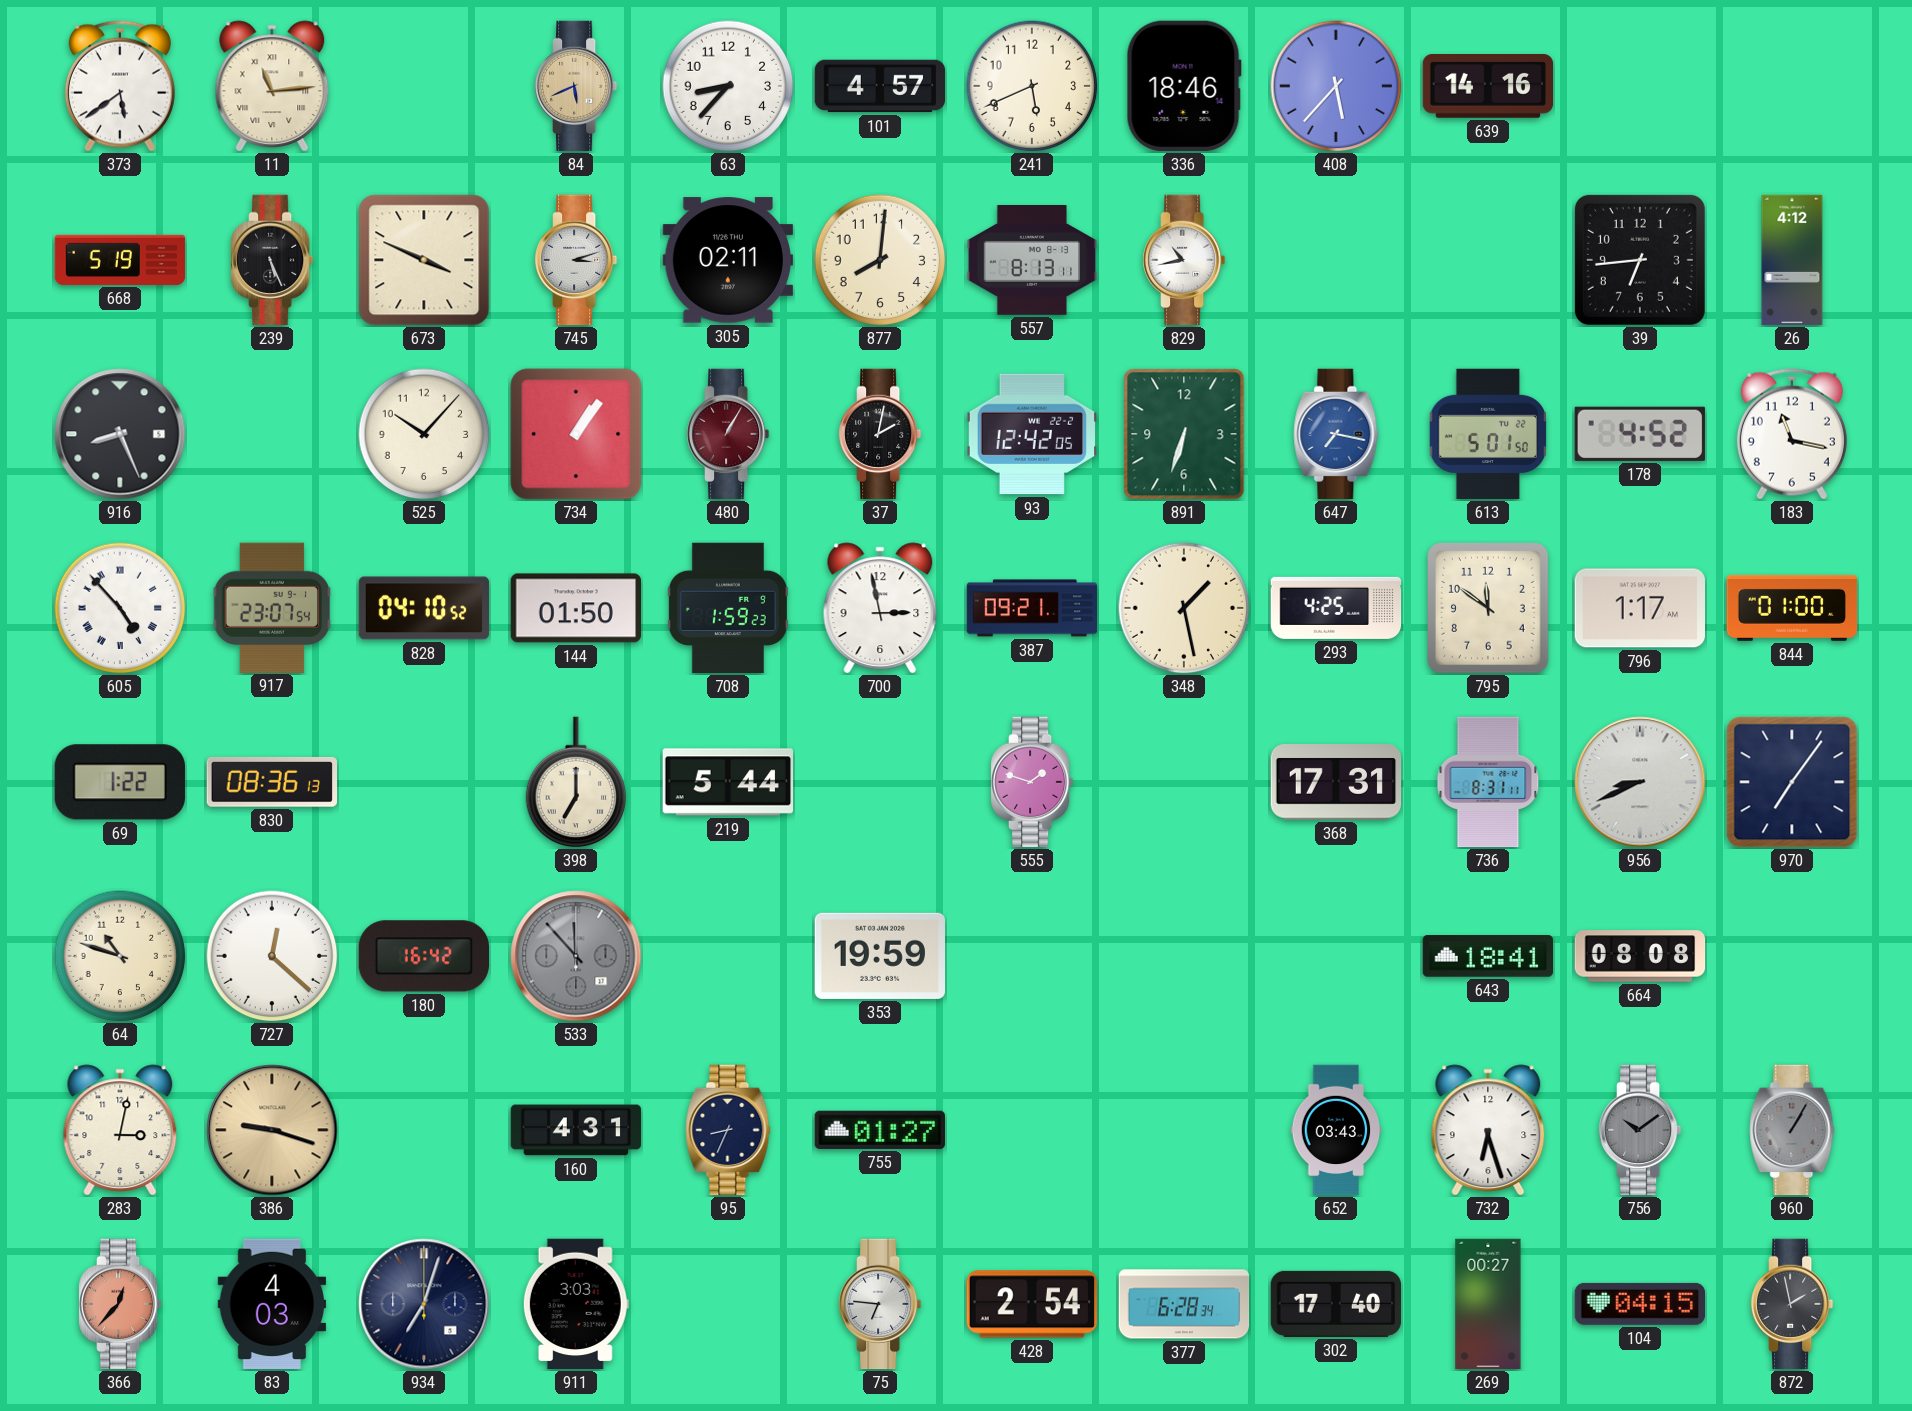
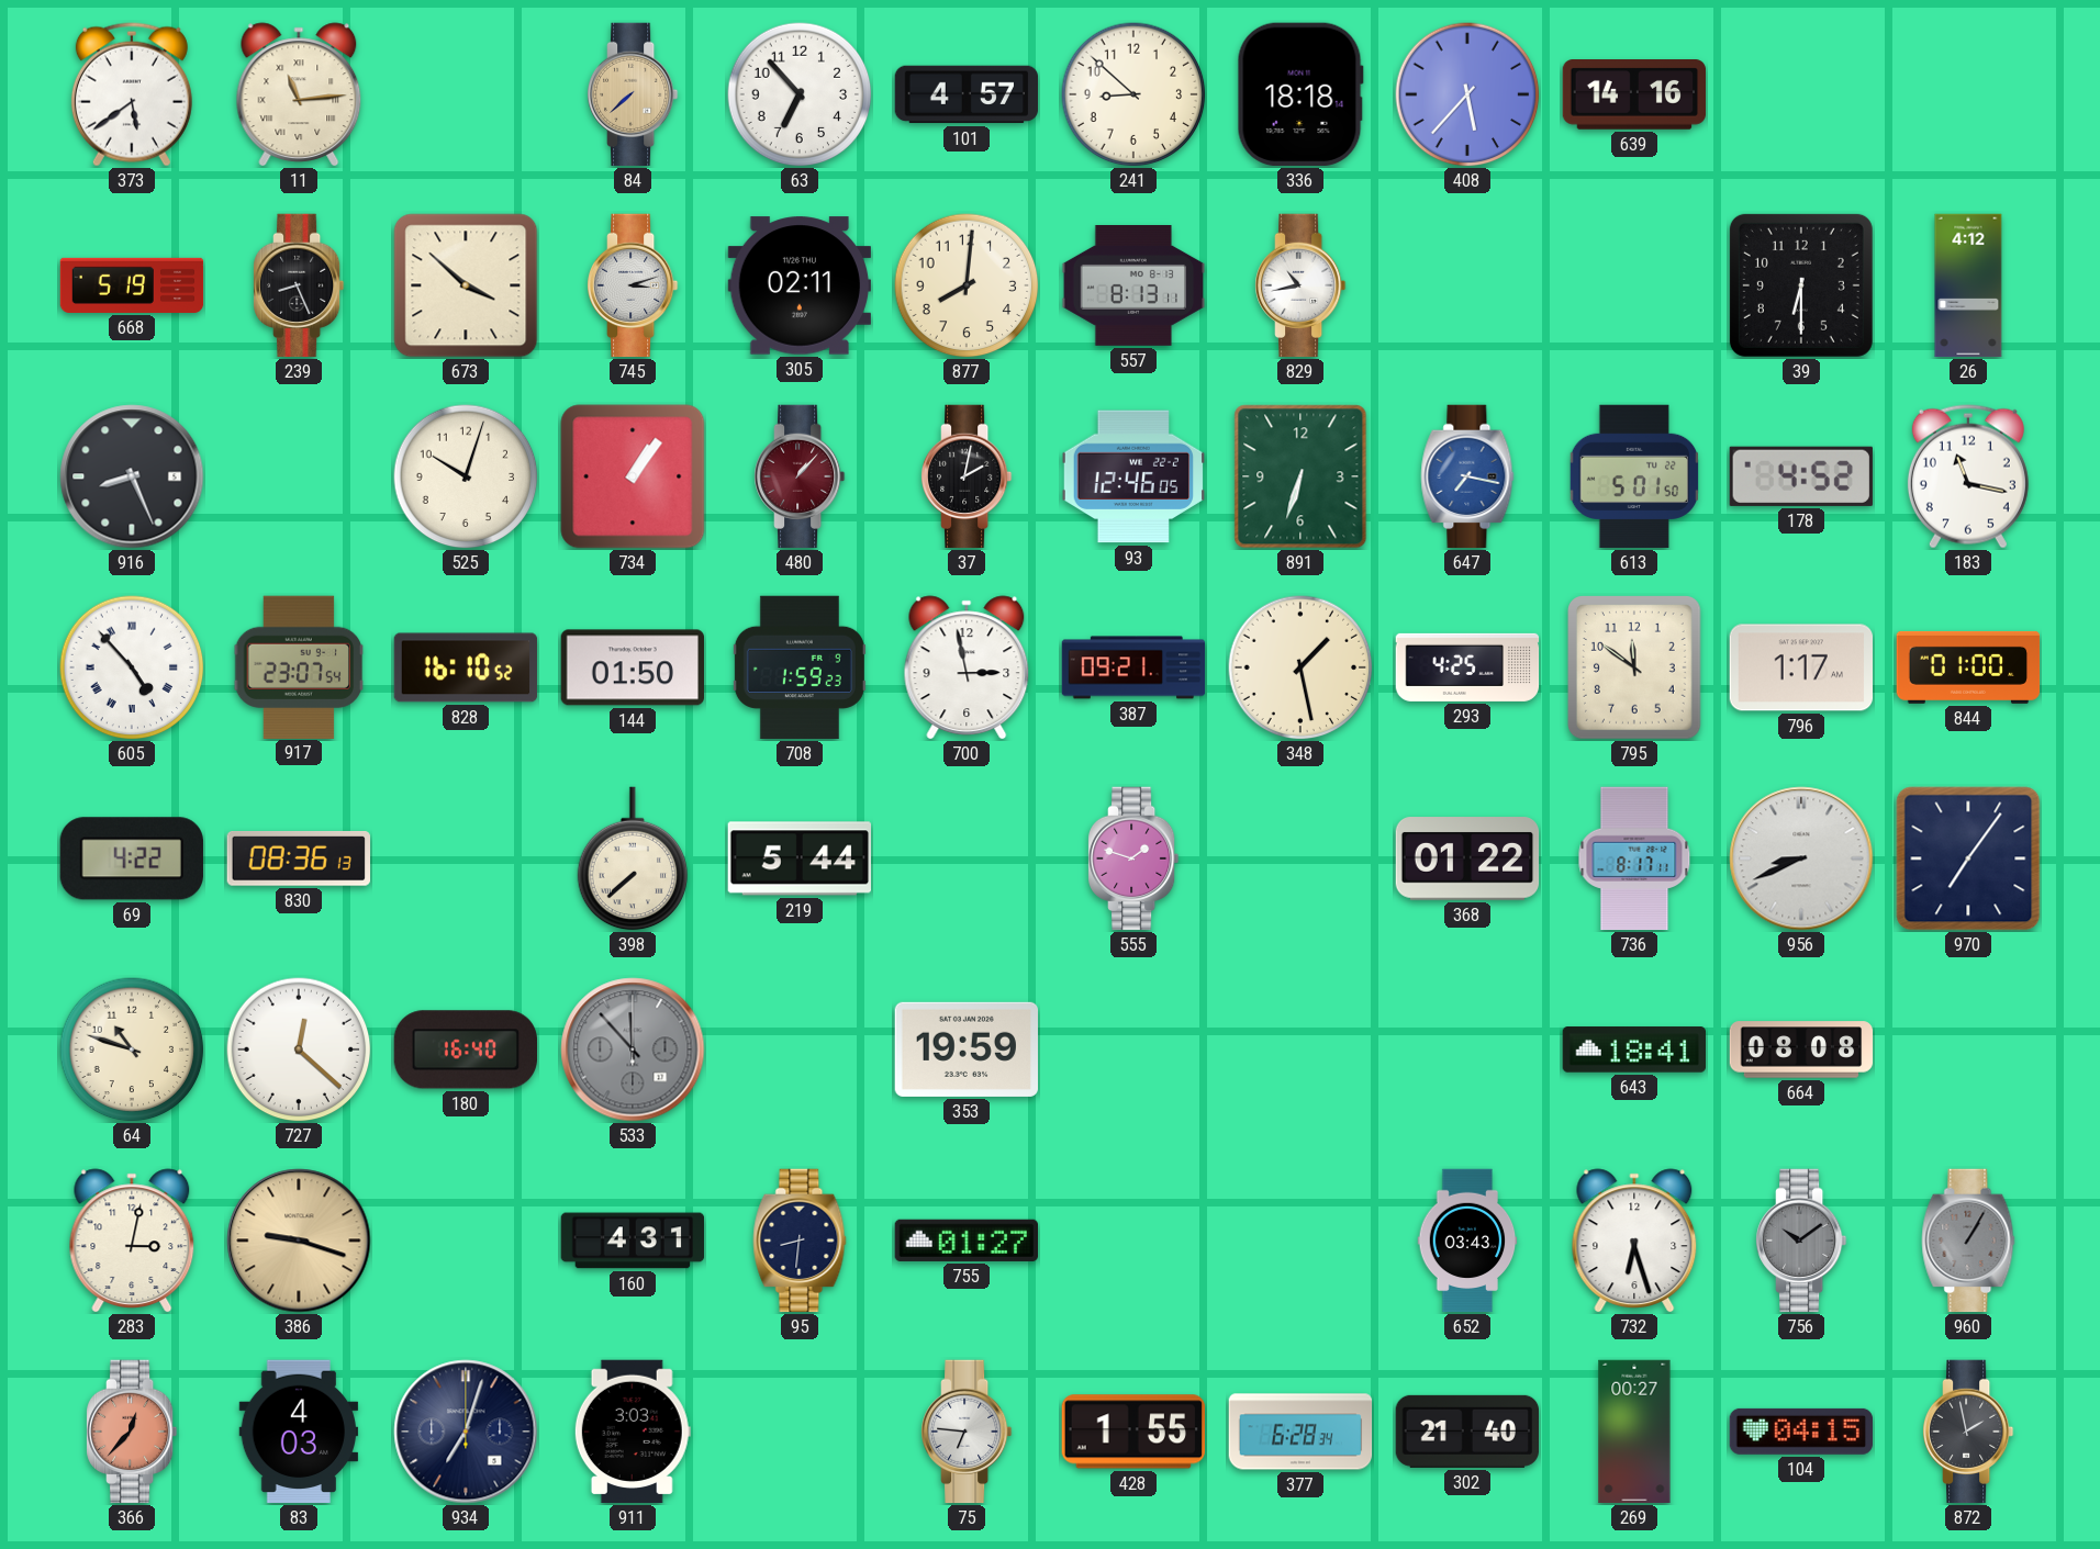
84: 5:41 -> 7:38
63: 8:37 -> 6:53
241: 5:41 -> 8:52
336: 18:46 -> 18:18
239: 5:26 -> 8:26
673: 3:49 -> 3:52
39: 6:44 -> 6:30
525: 10:07 -> 10:03
480: 1:05 -> 1:07
93: 12:42 -> 12:46
828: 04:10 -> 16:10
69: 1:22 -> 4:22
398: 7:00 -> 7:38
368: 17:31 -> 01:22
736: 8:31 -> 8:17
180: 16:42 -> 16:40
95: 8:34 -> 8:31
428: 2:54 -> 1:55
302: 17:40 -> 21:40
